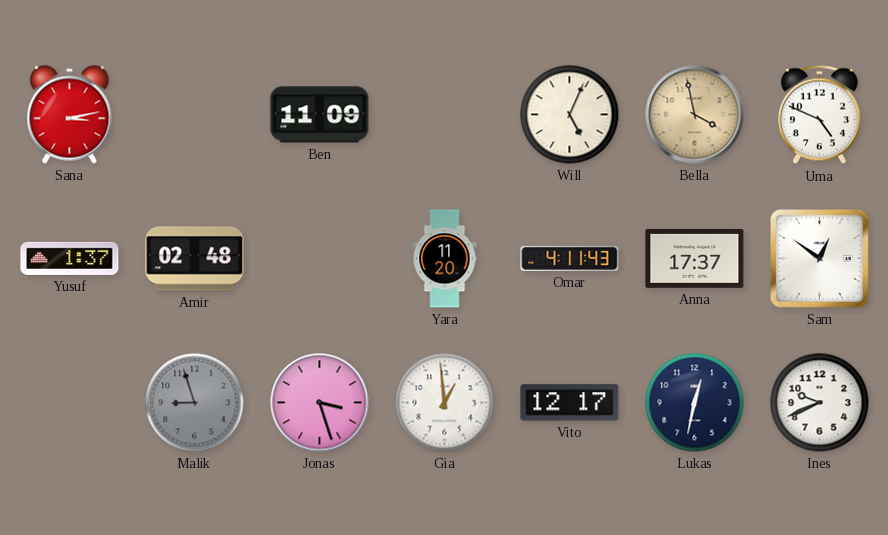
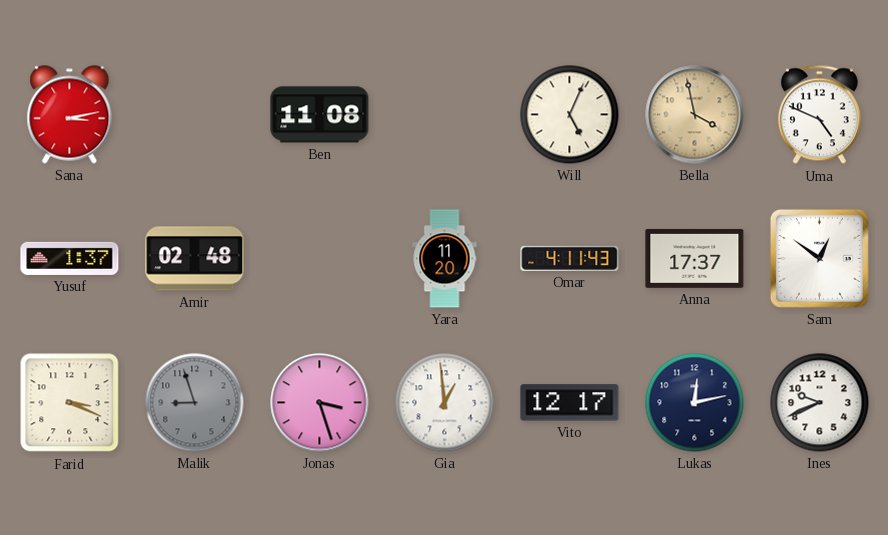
Ben: 11:09 -> 11:08
Farid: none -> 3:19
Lukas: 12:32 -> 12:13
